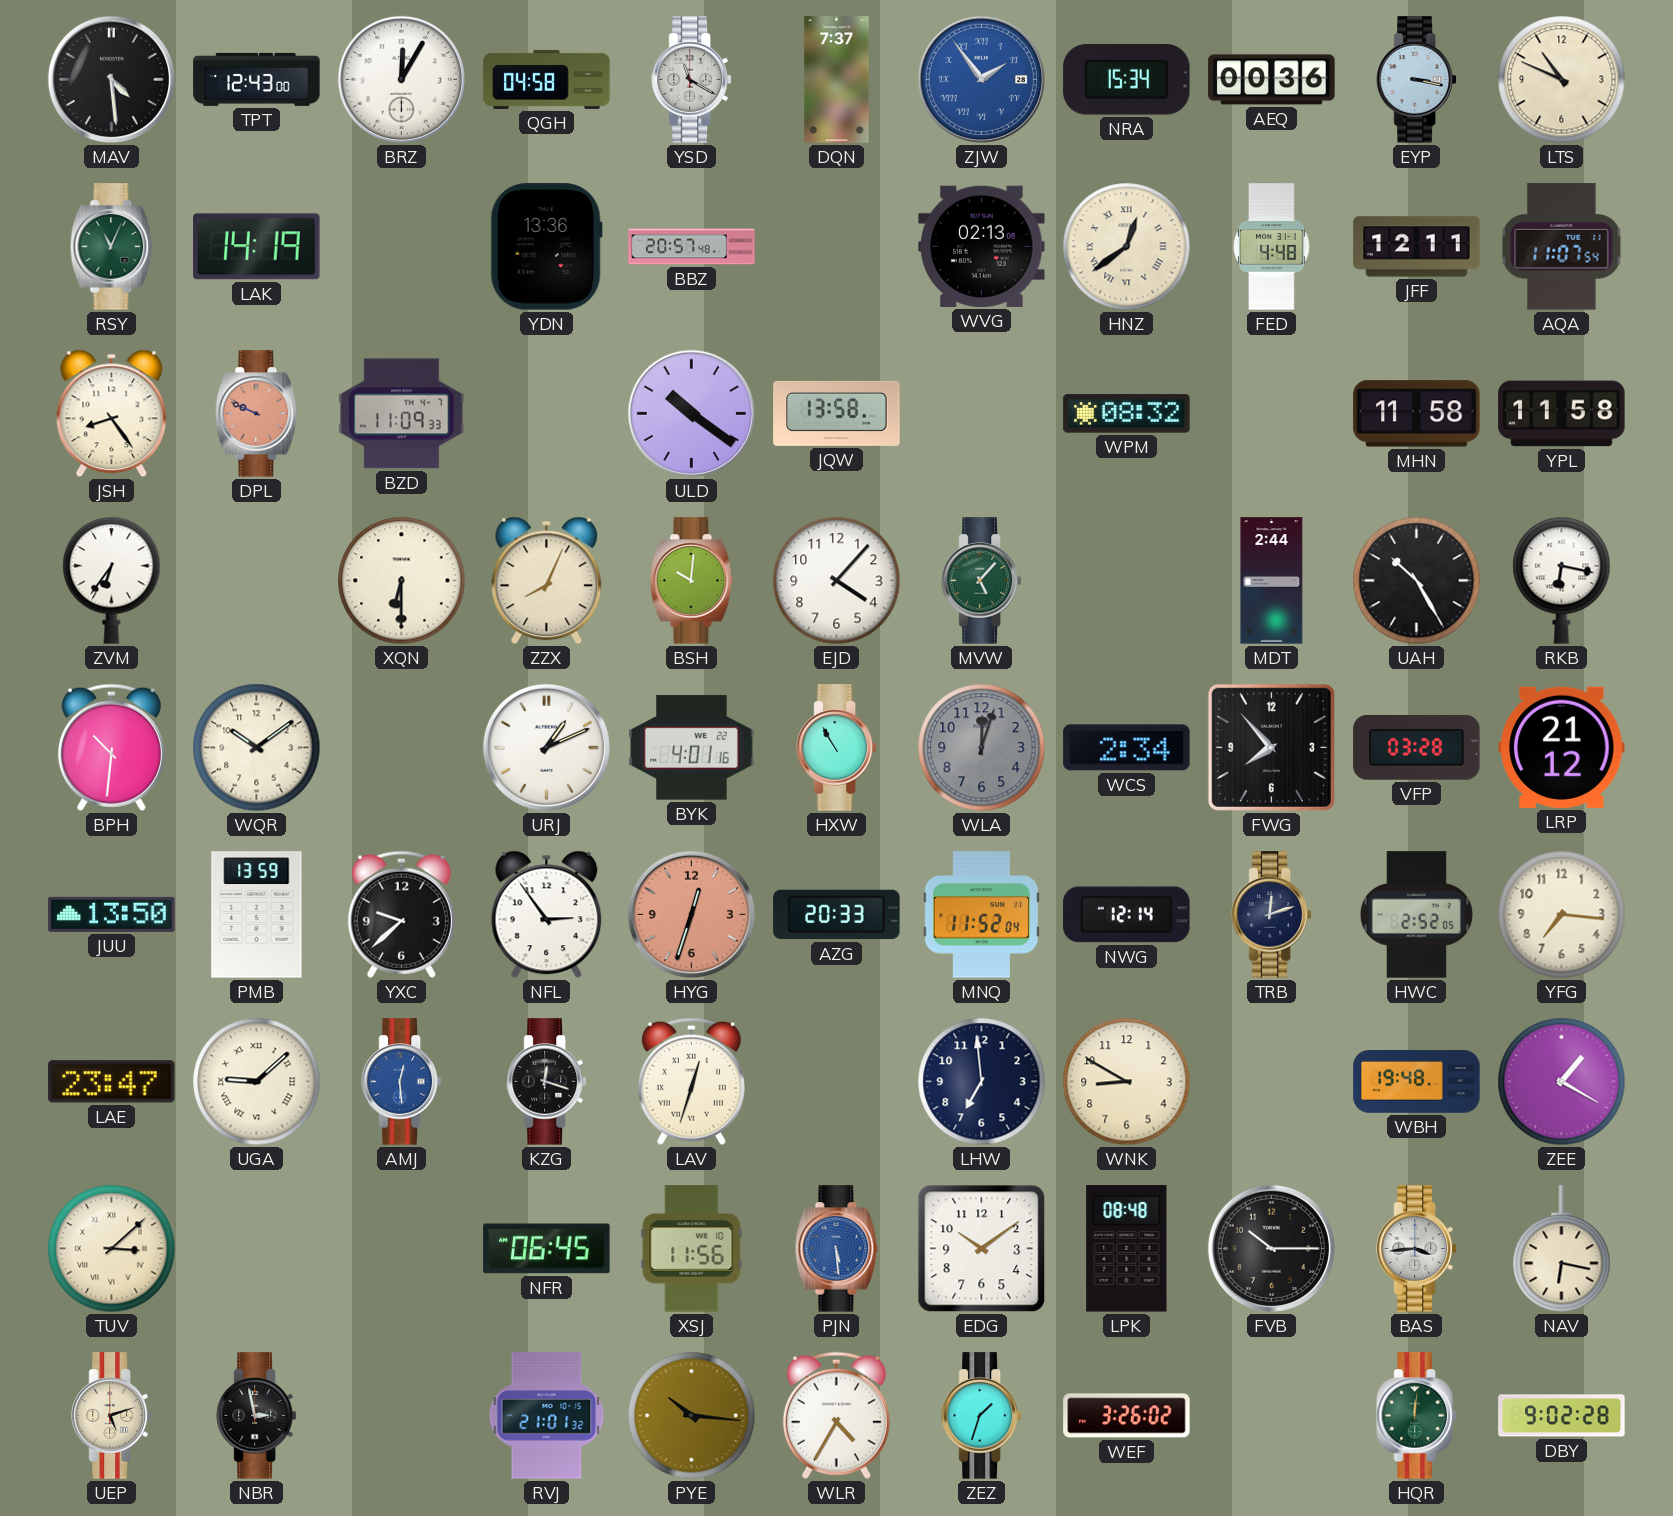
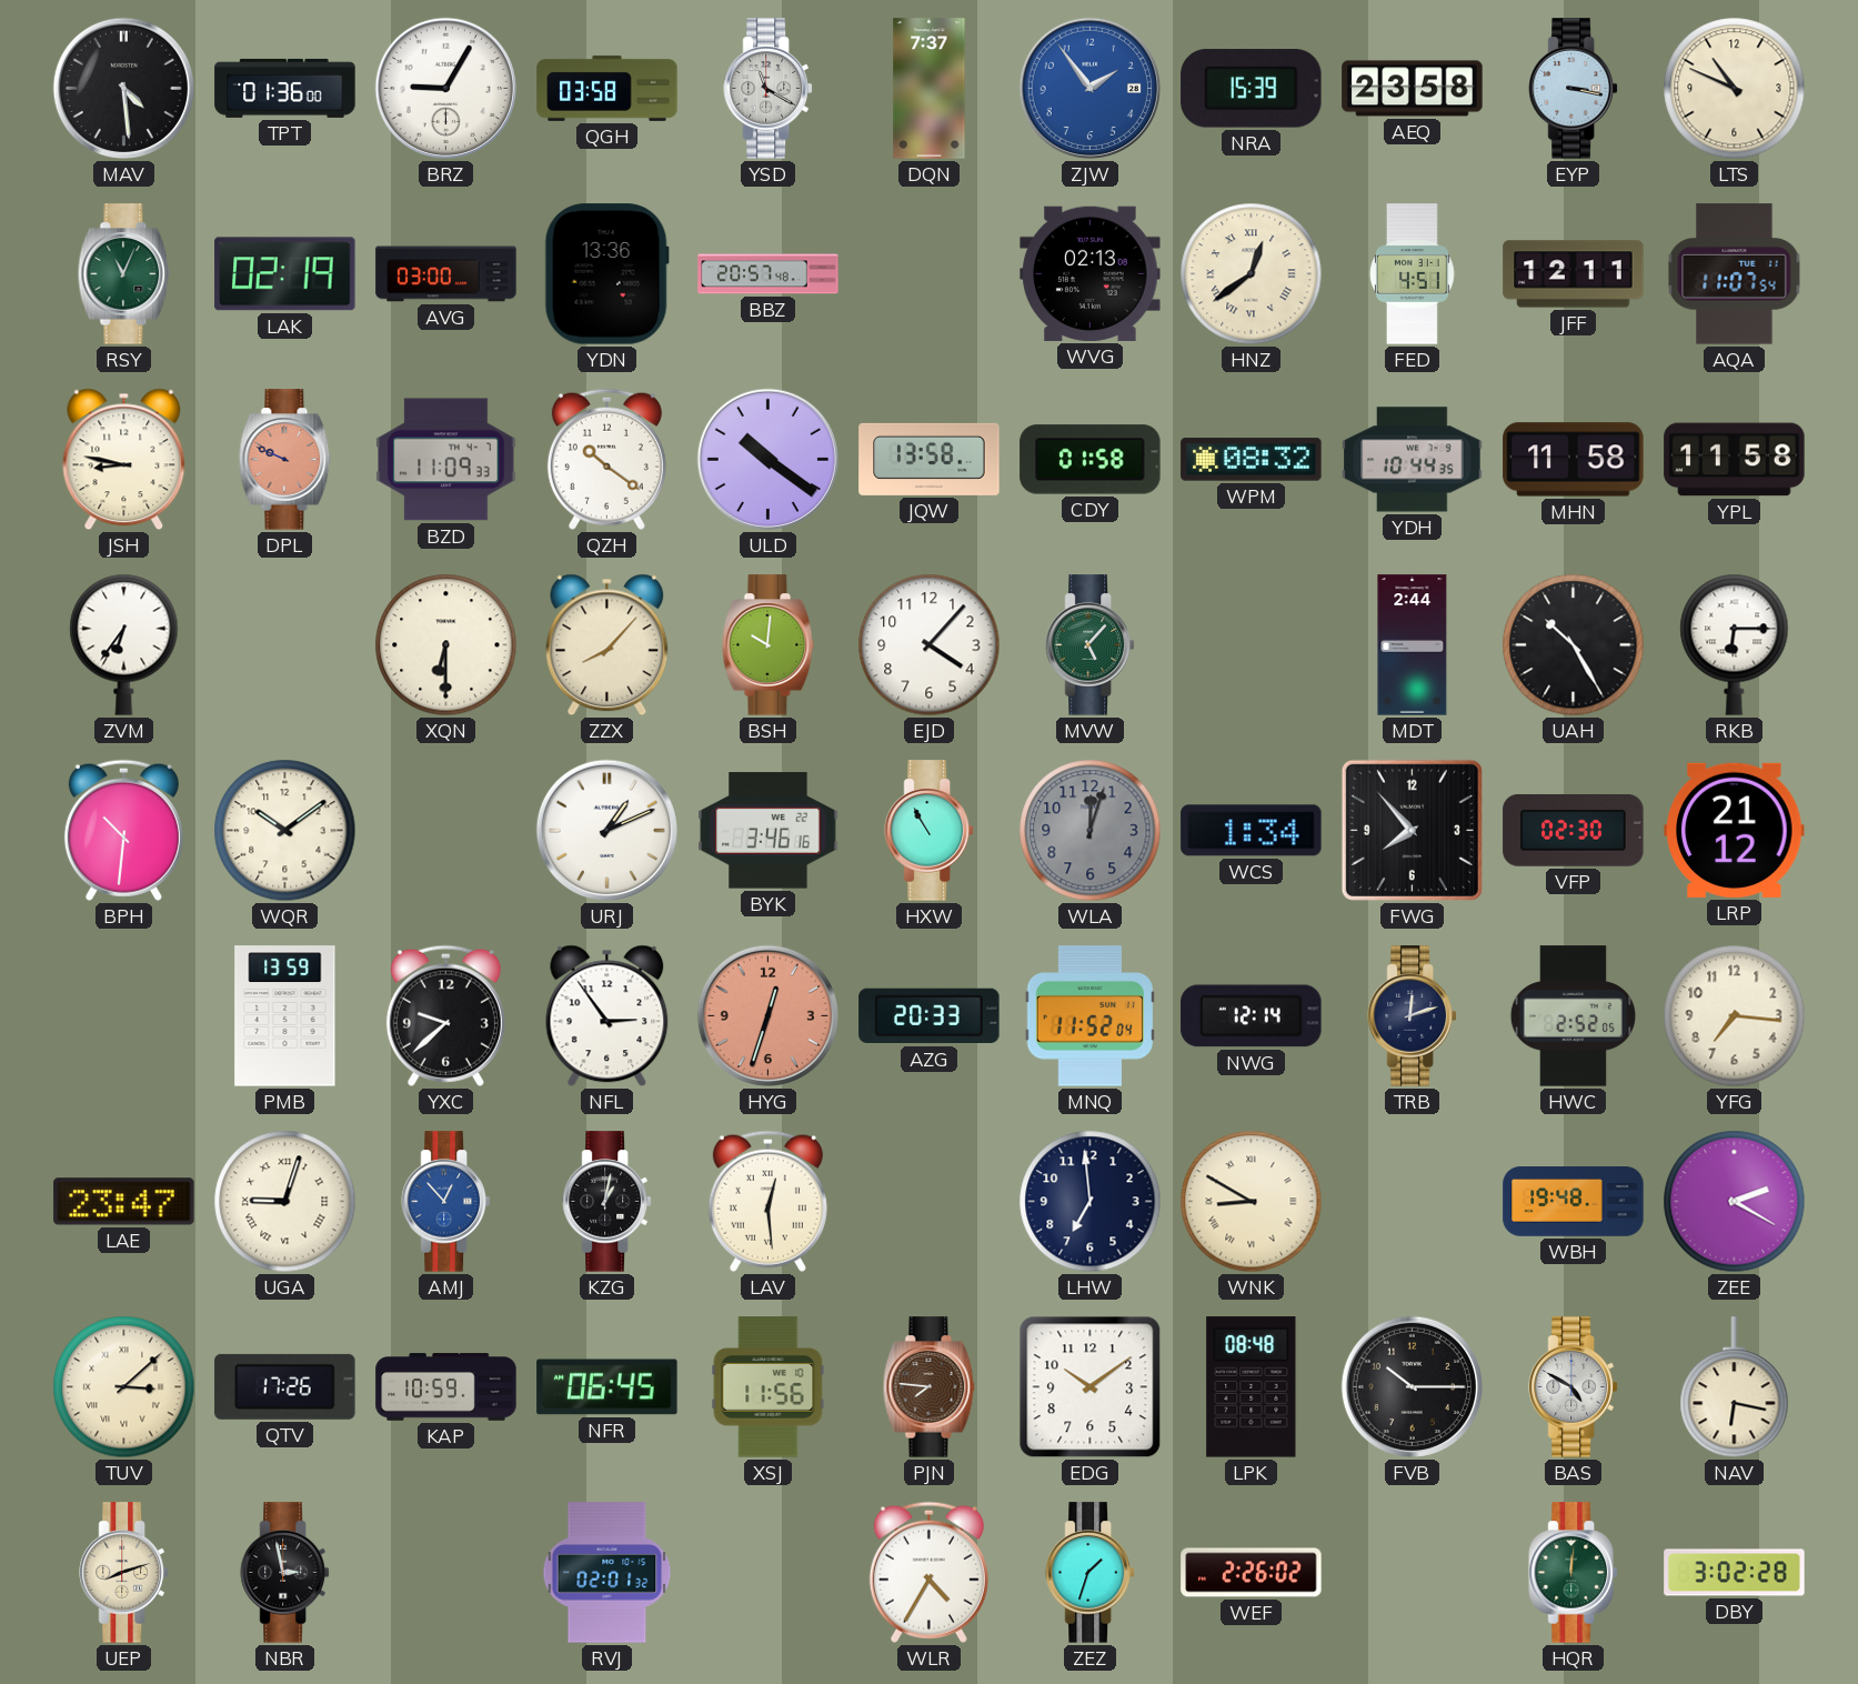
TPT: 12:43 -> 01:36
BRZ: 12:05 -> 9:05
QGH: 04:58 -> 03:58
ZJW numerals: Roman -> Arabic
NRA: 15:34 -> 15:39
AEQ: 00:36 -> 23:58
LAK: 14:19 -> 02:19
AVG: none -> 03:00
FED: 4:48 -> 4:51
JSH: 8:24 -> 8:47
QZH: none -> 10:21
CDY: none -> 01:58
YDH: none -> 10:44
ZZX: 8:04 -> 8:07
RKB: 6:17 -> 6:15
BYK: 4:01 -> 3:46
WCS: 2:34 -> 1:34
VFP: 03:28 -> 02:30
JUU: 13:50 -> none
UGA: 9:08 -> 9:03
AMJ: 12:29 -> 12:53
KZG: 12:18 -> 1:02
LAV: 12:33 -> 12:29
WNK numerals: Arabic -> Roman
ZEE: 1:20 -> 2:20
QTV: none -> 17:26
KAP: none -> 10:59
PJN: 5:29 -> 7:46
PJN dial: blue -> brown
BAS: 3:44 -> 4:50
UEP: 5:12 -> 8:12
RVJ: 21:01 -> 02:01
PYE: 10:16 -> none
WEF: 3:26 -> 2:26
DBY: 9:02 -> 3:02
